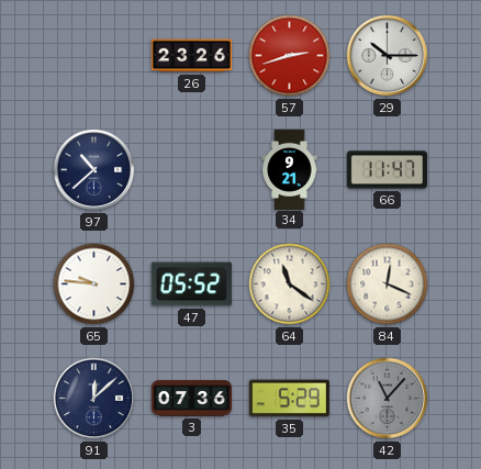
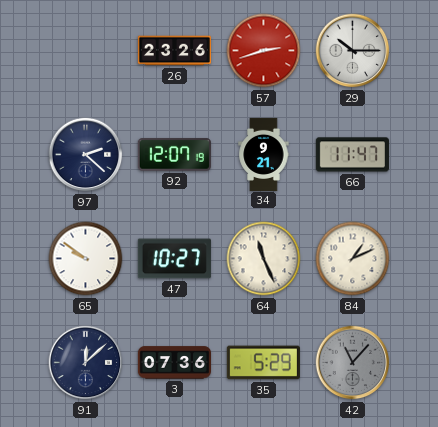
97: 10:38 -> 2:22
92: none -> 12:07
65: 9:46 -> 9:51
47: 05:52 -> 10:27
64: 11:21 -> 11:26
84: 12:19 -> 1:11
